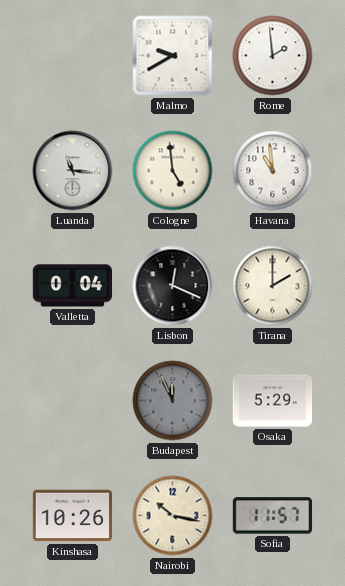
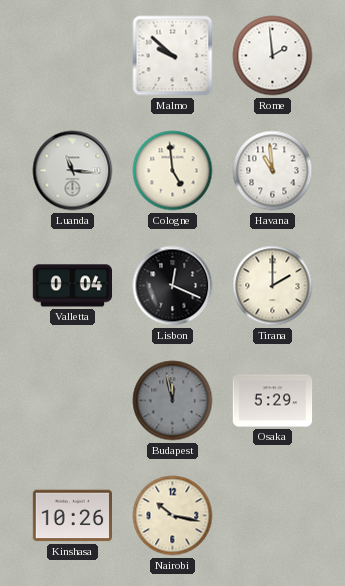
Malmo: 9:40 -> 9:52
Budapest: 11:56 -> 11:58
Sofia: 11:57 -> none
